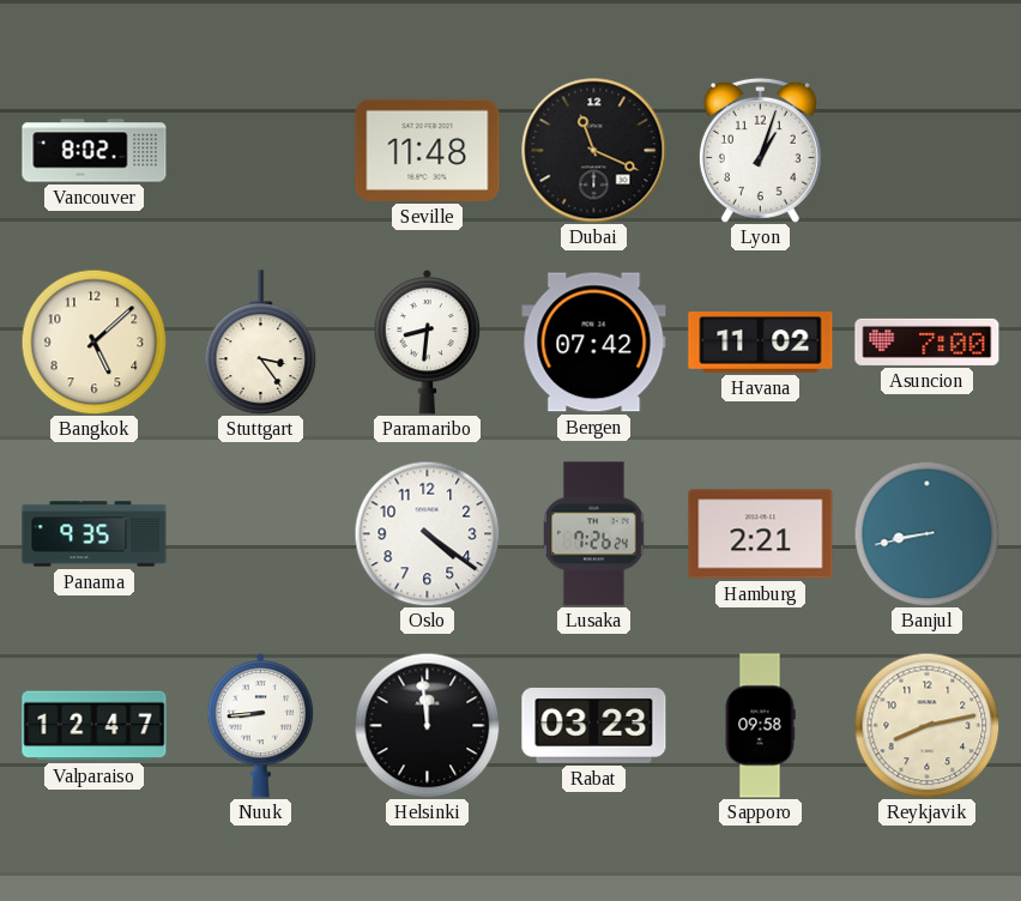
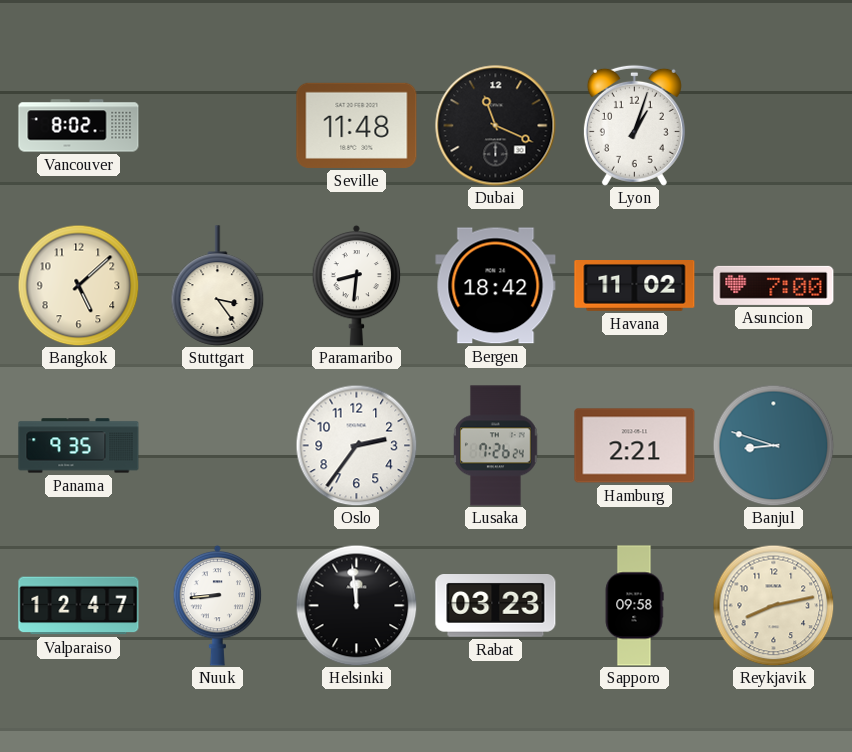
Bergen: 07:42 -> 18:42
Oslo: 4:21 -> 2:36
Banjul: 8:43 -> 8:48
